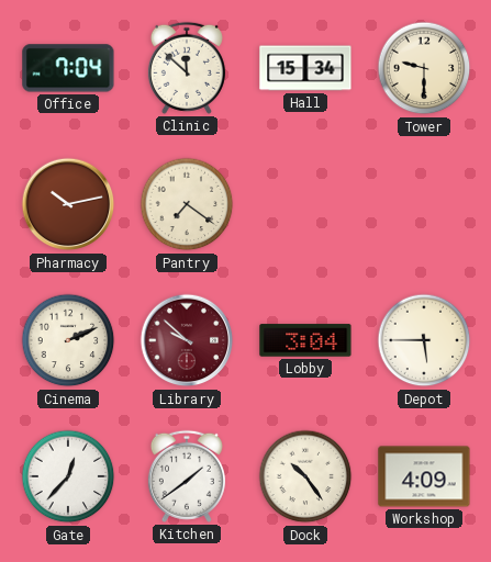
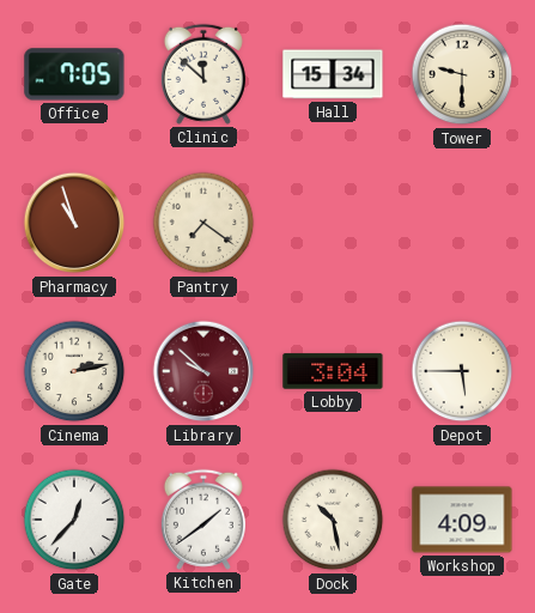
Office: 7:04 -> 7:05
Pharmacy: 10:13 -> 10:57
Cinema: 2:11 -> 2:13
Dock: 10:24 -> 10:28
